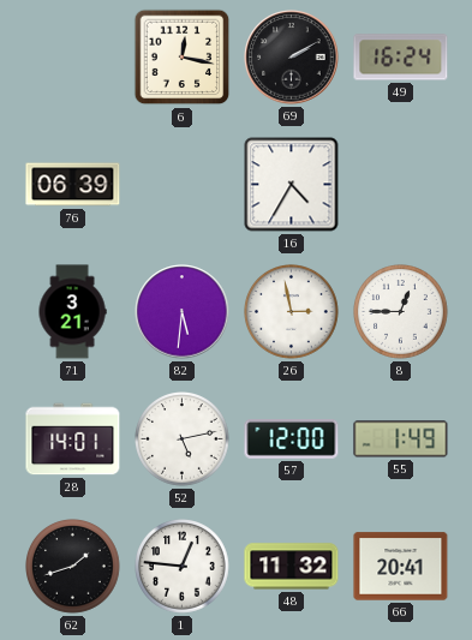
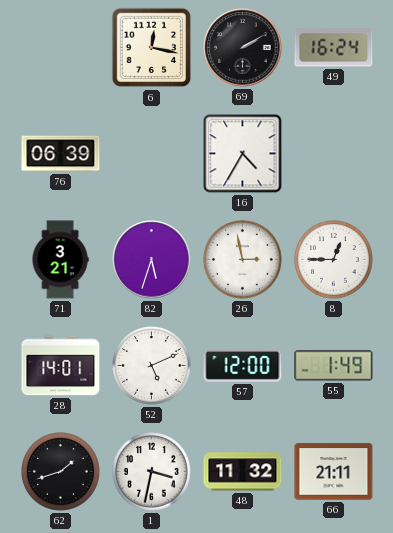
82: 5:31 -> 5:33
52: 5:13 -> 5:11
1: 12:46 -> 3:32
66: 20:41 -> 21:11
